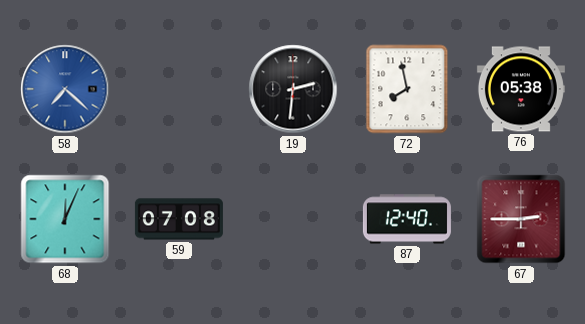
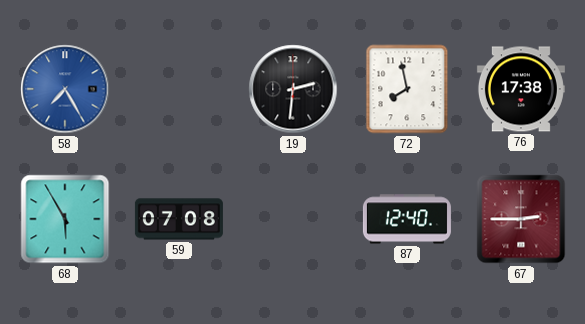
58: 7:22 -> 7:25
76: 05:38 -> 17:38
68: 12:04 -> 5:55
